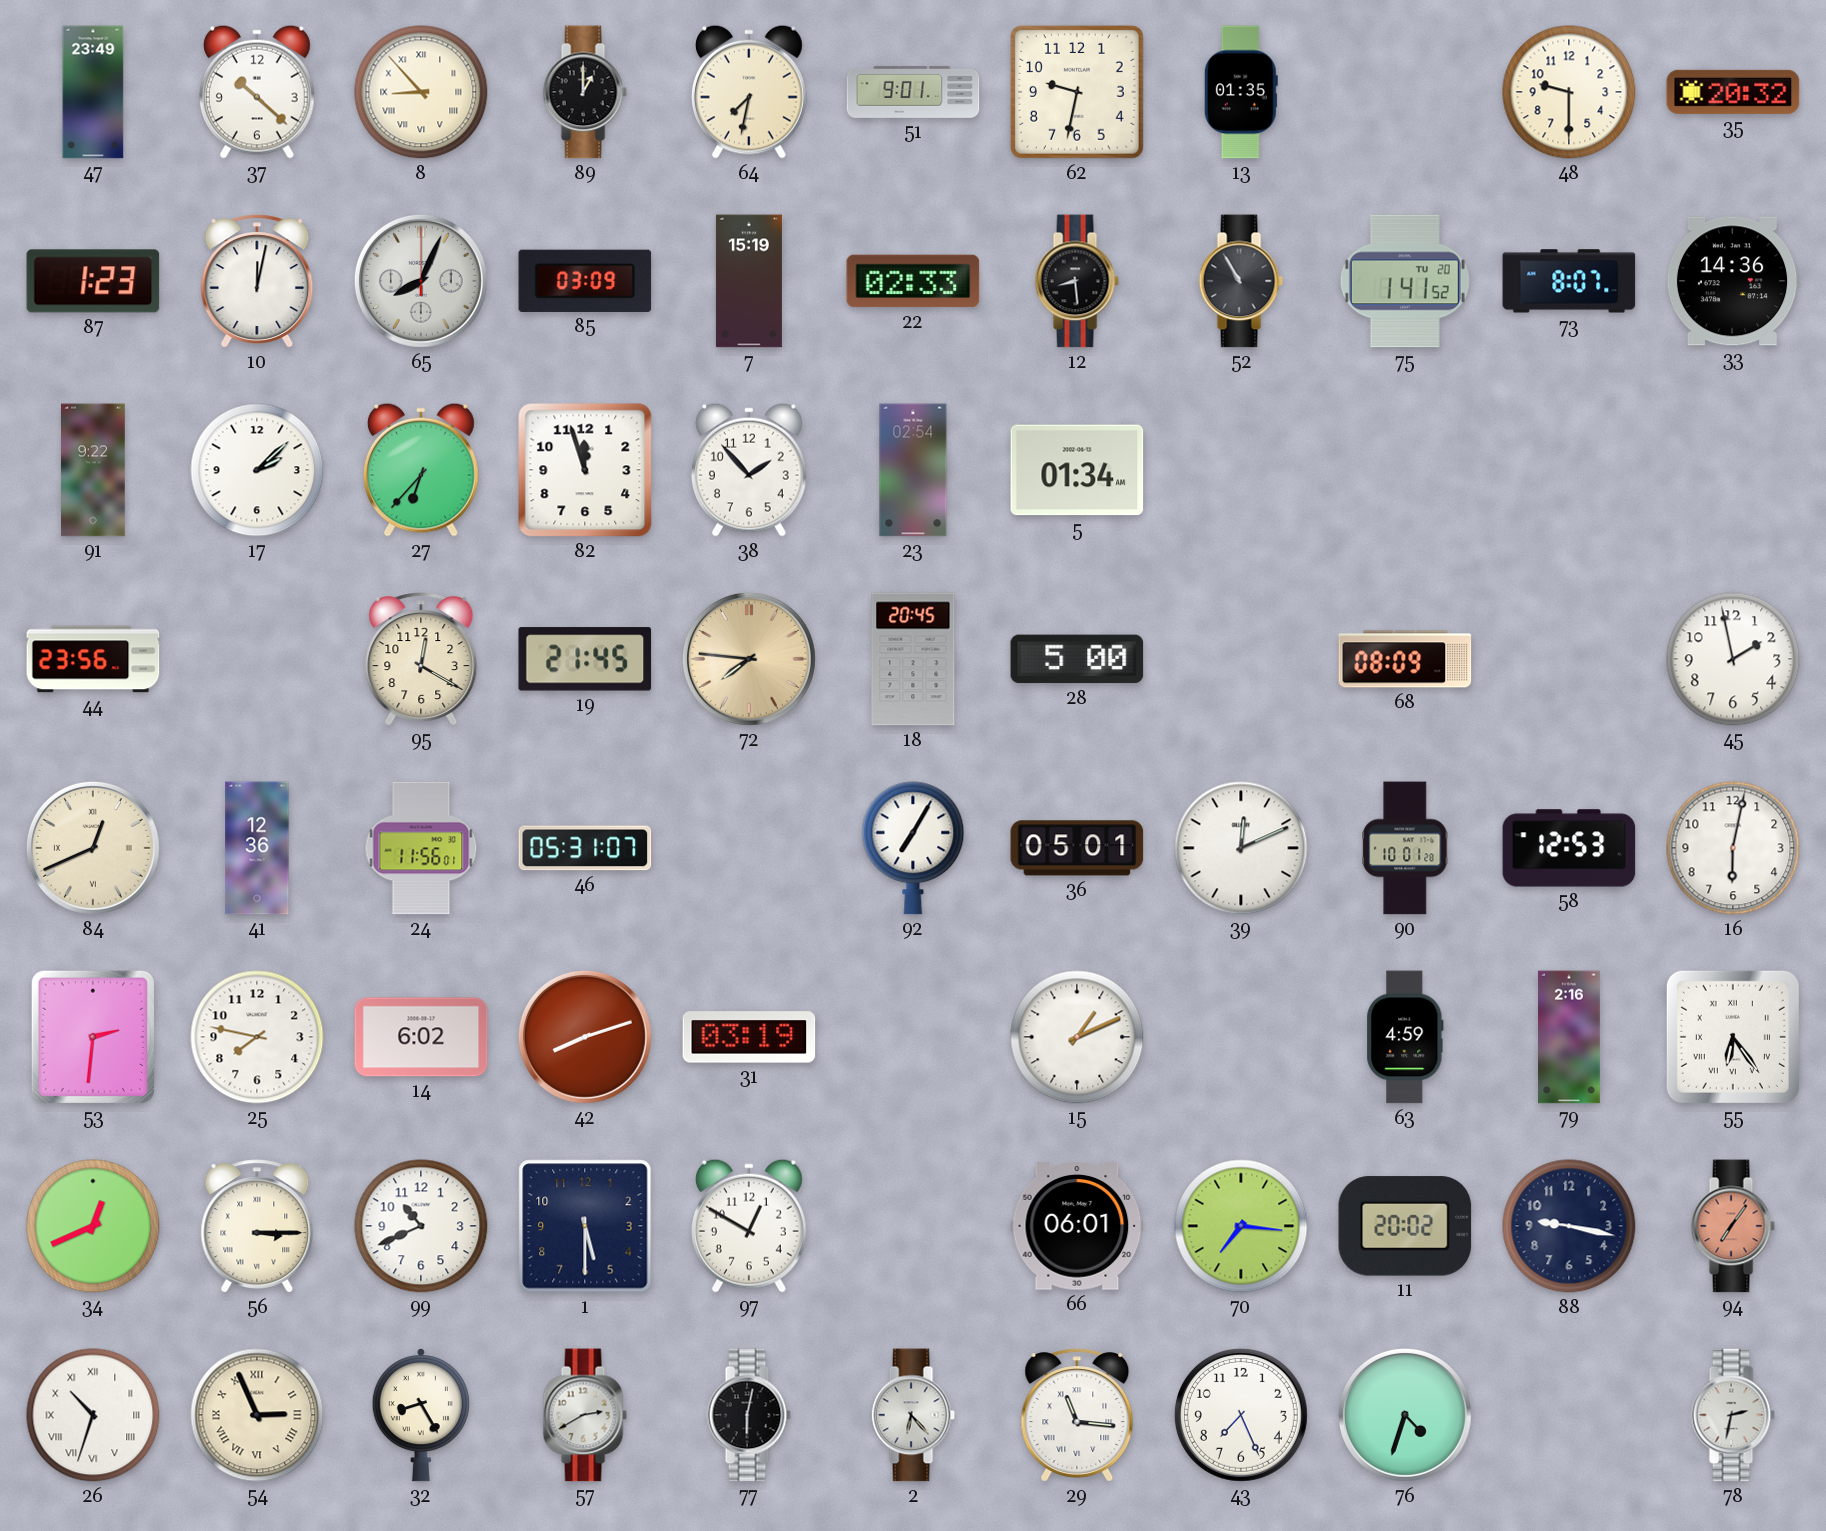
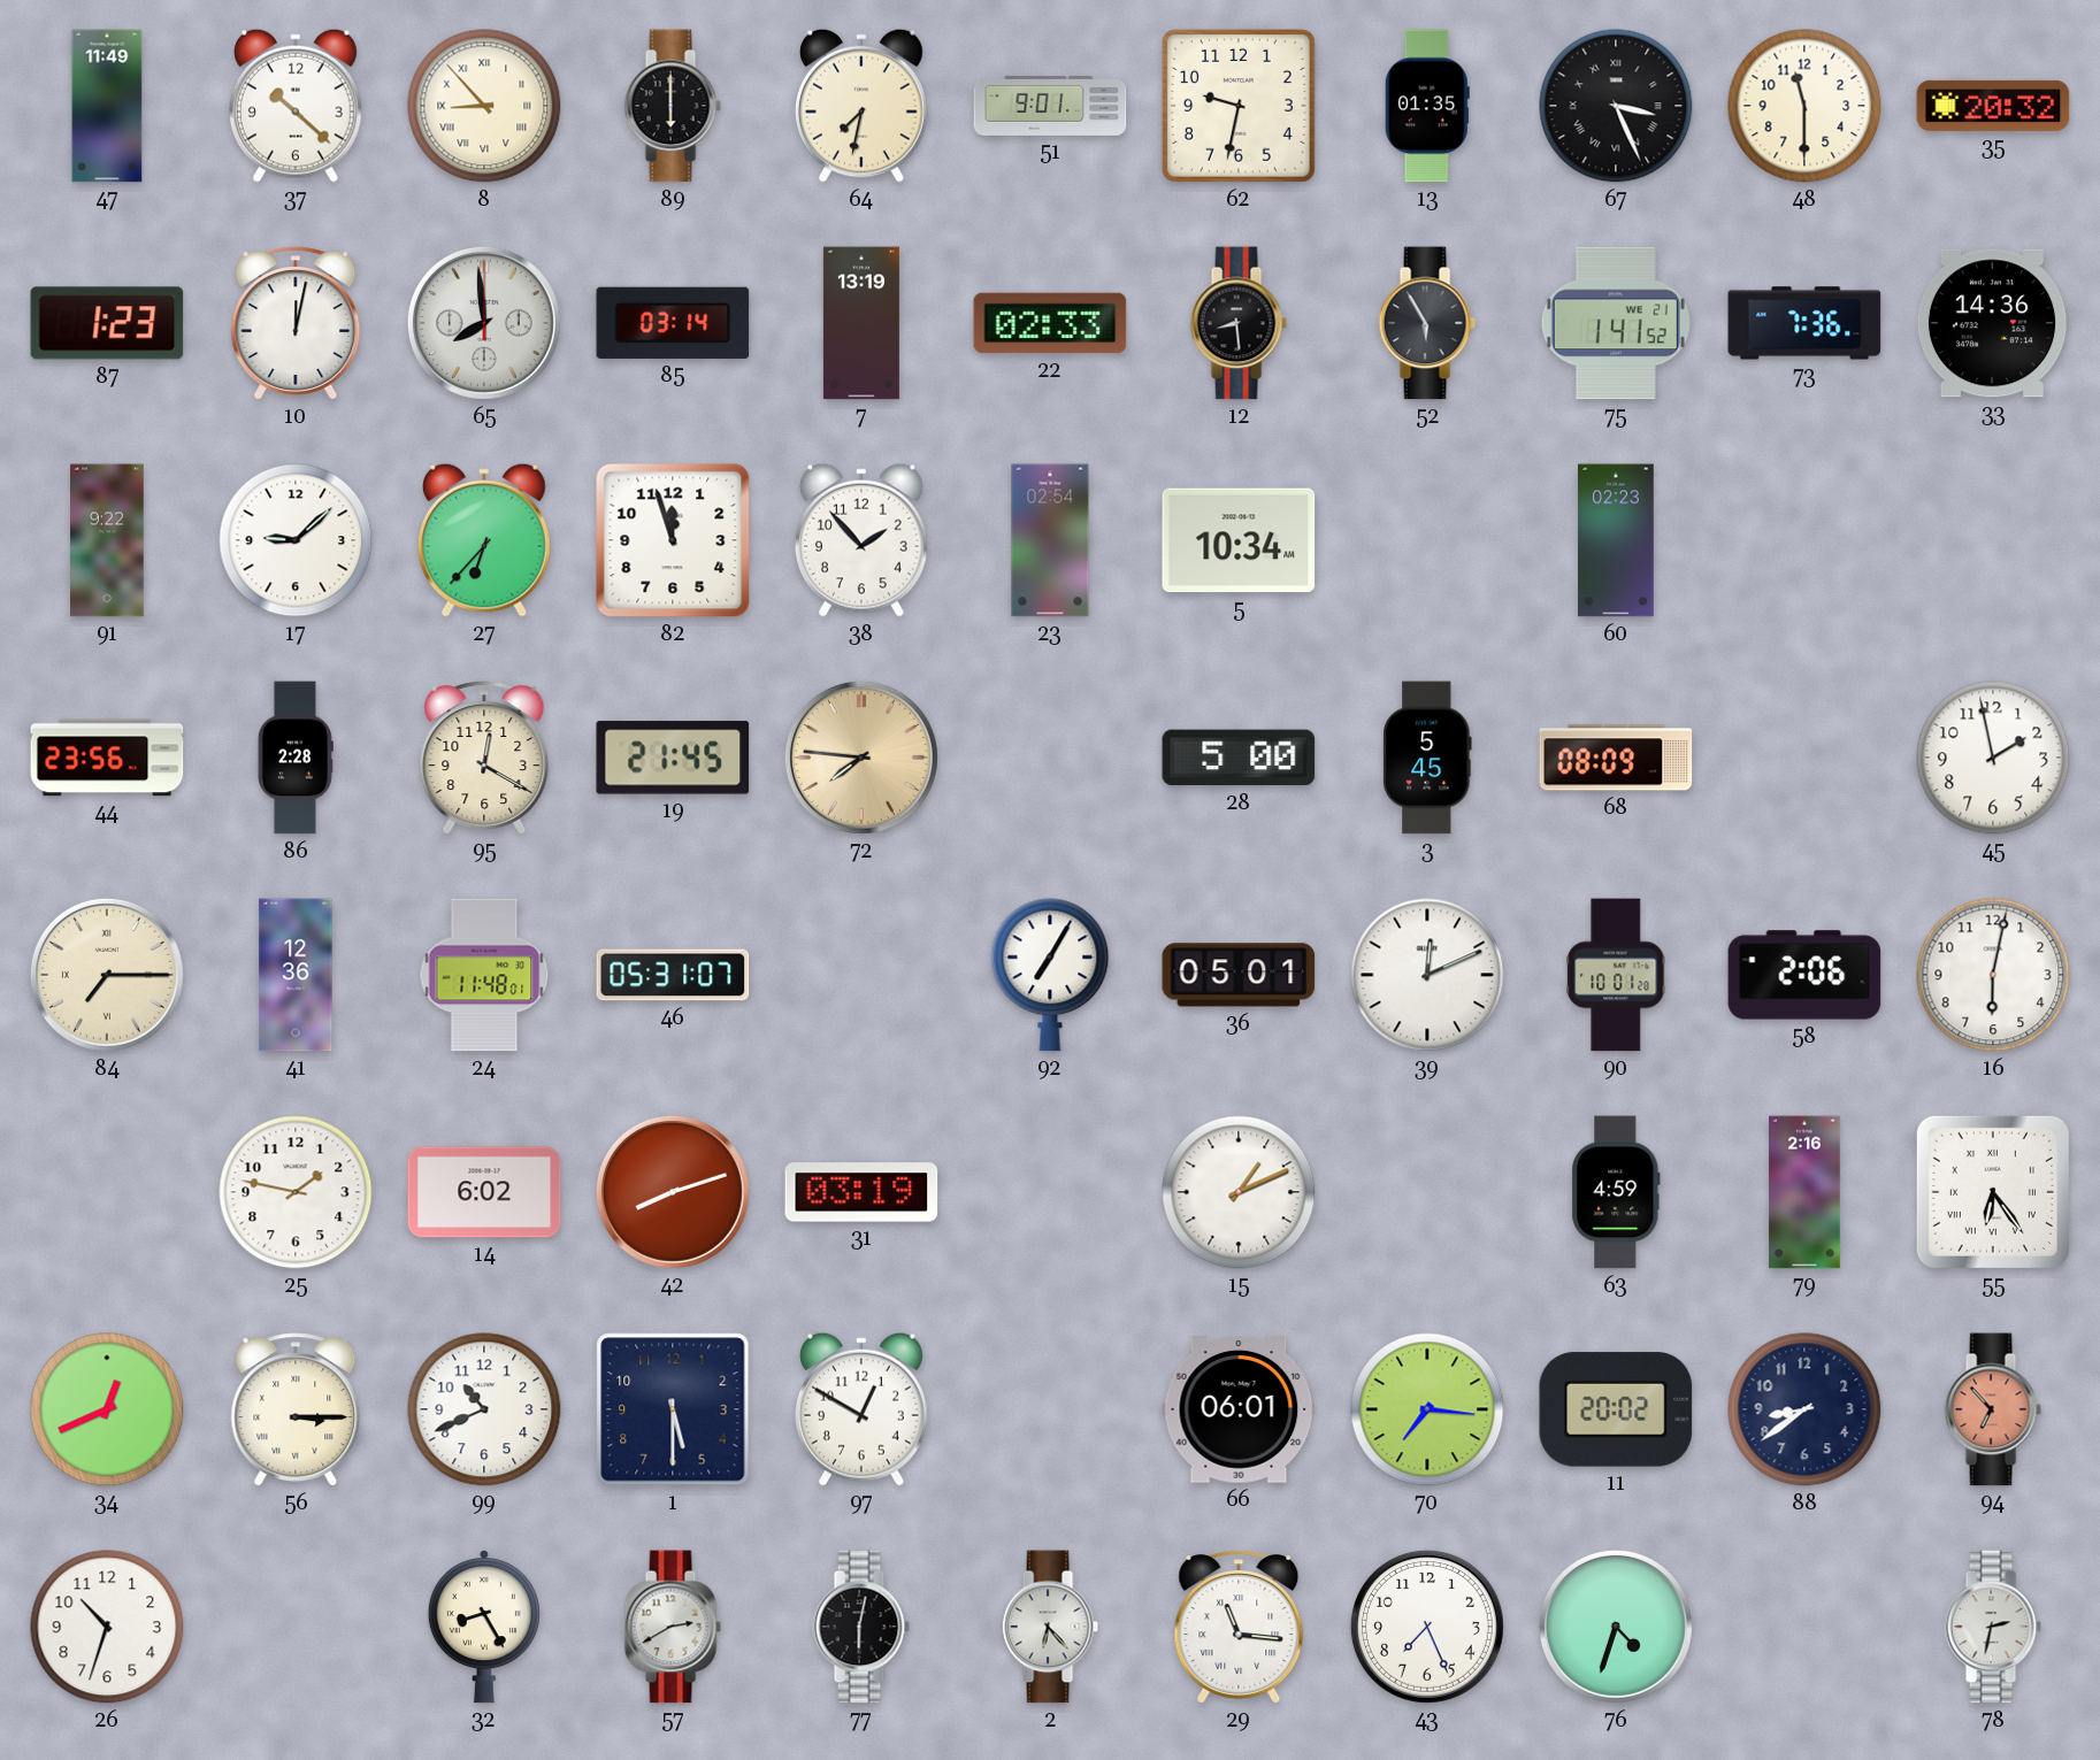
47: 23:49 -> 11:49
89: 1:00 -> 6:00
67: none -> 3:26
48: 9:30 -> 11:30
65: 8:04 -> 7:59
85: 03:09 -> 03:14
7: 15:19 -> 13:19
52: 10:55 -> 5:55
75 date: TU 20 -> WE 21
73: 8:07 -> 7:36
17: 2:08 -> 9:08
5: 01:34 -> 10:34
60: none -> 02:23
86: none -> 2:28
18: 20:45 -> none
3: none -> 5:45
84: 12:41 -> 7:15
24: 11:56 -> 11:48
58: 12:53 -> 2:06
53: 2:31 -> none
25: 7:47 -> 1:47
88: 9:17 -> 8:39
94: 7:06 -> 6:53
26 numerals: Roman -> Arabic
54: 2:56 -> none
